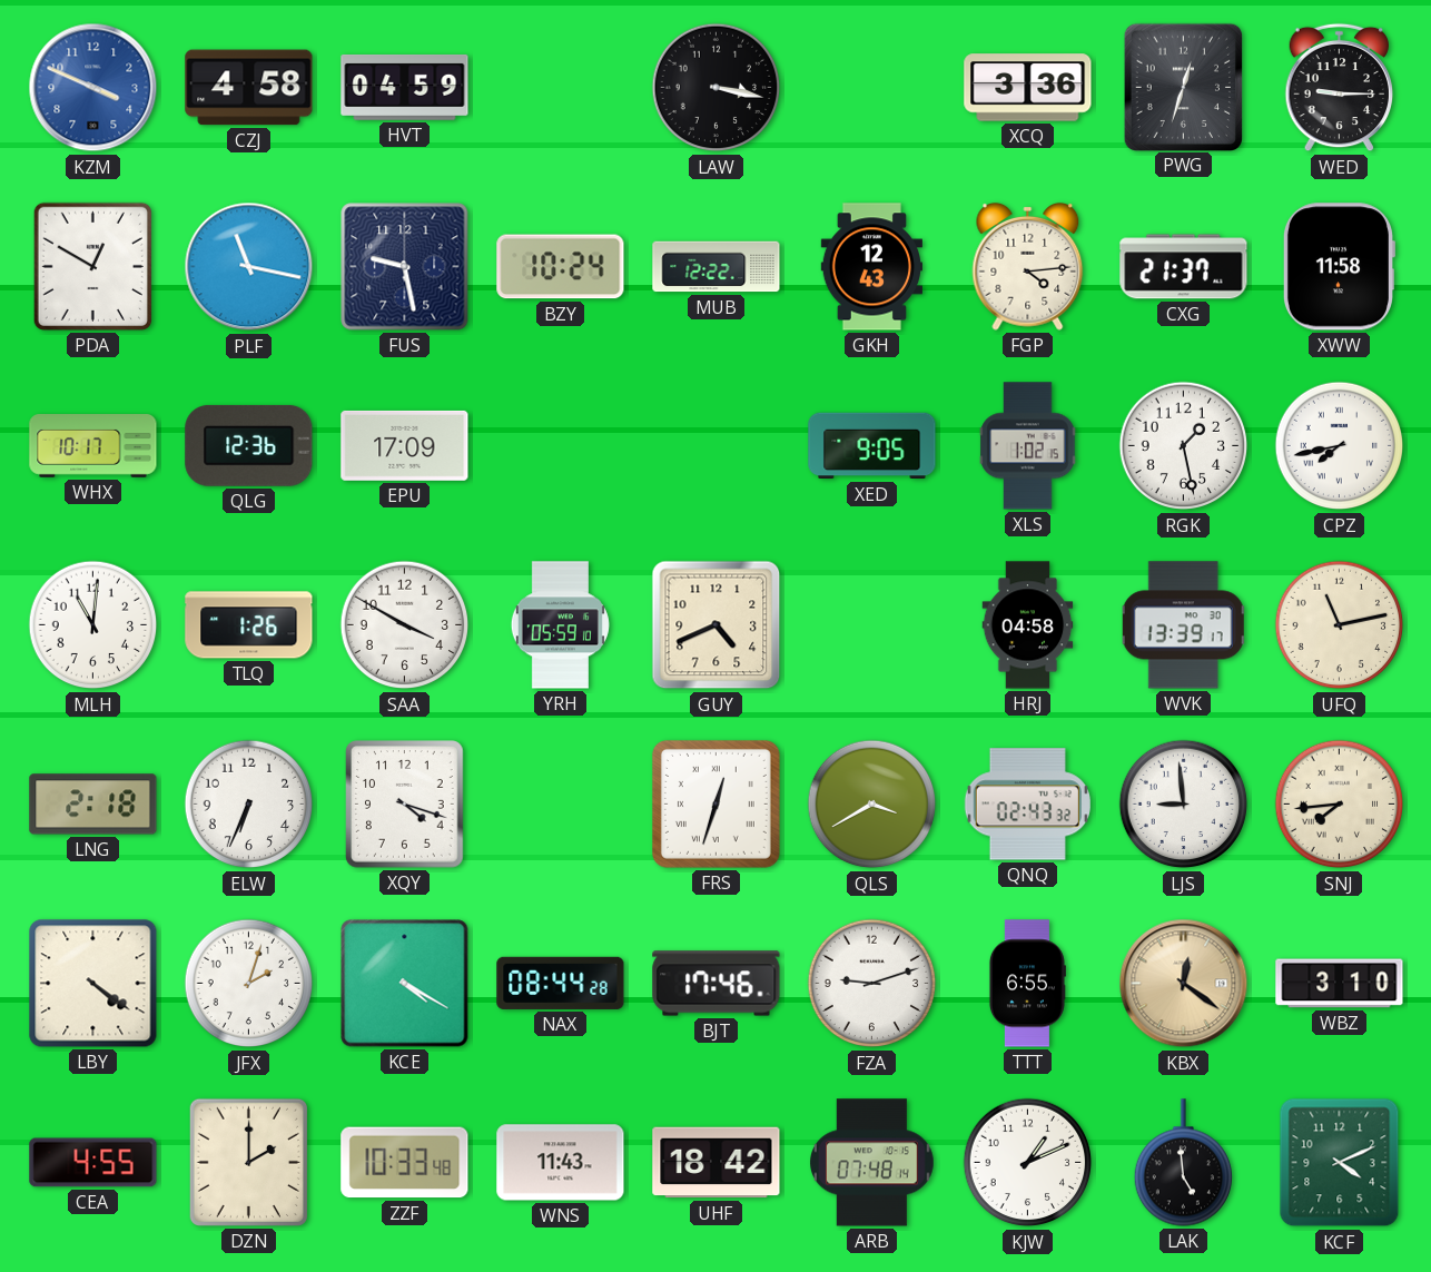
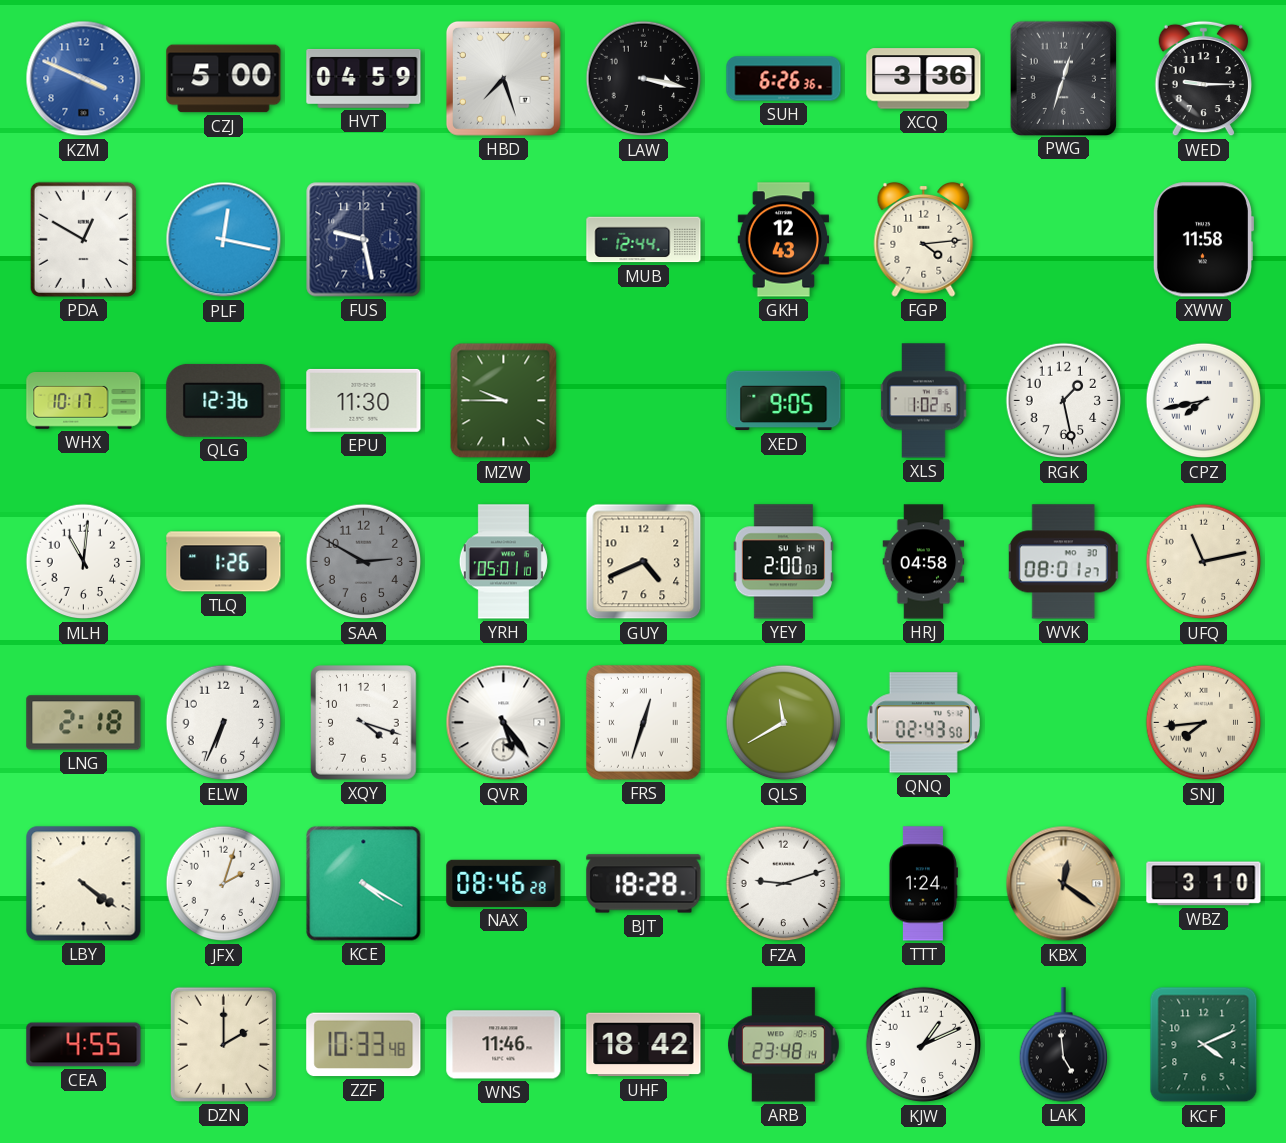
CZJ: 4:58 -> 5:00
HBD: none -> 7:27
SUH: none -> 6:26
PLF: 11:17 -> 12:17
BZY: 10:24 -> none
MUB: 12:22 -> 12:44
CXG: 21:37 -> none
EPU: 17:09 -> 11:30
MZW: none -> 9:45
SAA: 3:50 -> 2:50
SAA dial: white -> grey
YRH: 05:59 -> 05:01
YEY: none -> 2:00
WVK: 13:39 -> 08:01
QVR: none -> 5:24
QLS: 3:40 -> 11:40
QNQ: 02:43:32 -> 02:43:50
LJS: 8:59 -> none
NAX: 08:44 -> 08:46
BJT: 17:46 -> 18:28
TTT: 6:55 -> 1:24
WNS: 11:43 -> 11:46
ARB: 07:48 -> 23:48
